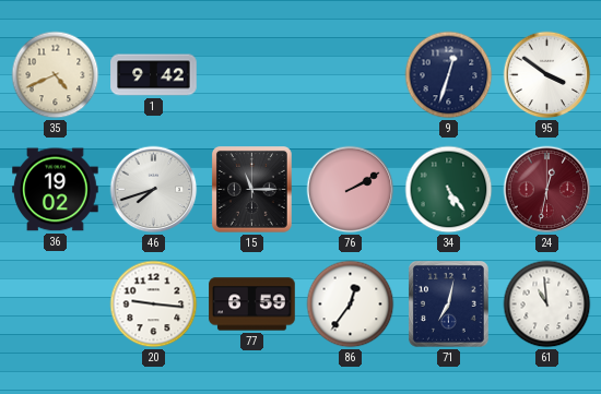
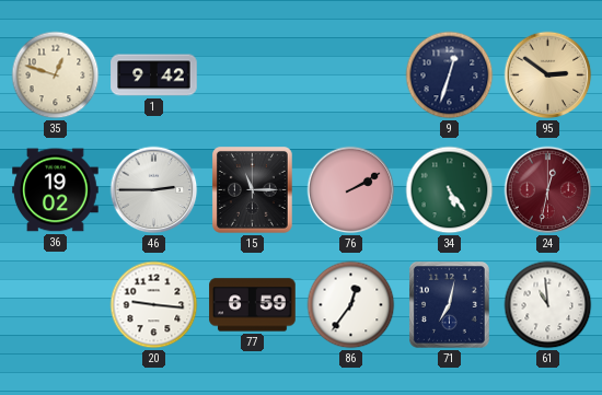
35: 4:41 -> 12:48
95: 3:51 -> 2:51
95 dial: white -> champagne
46: 7:42 -> 2:45
